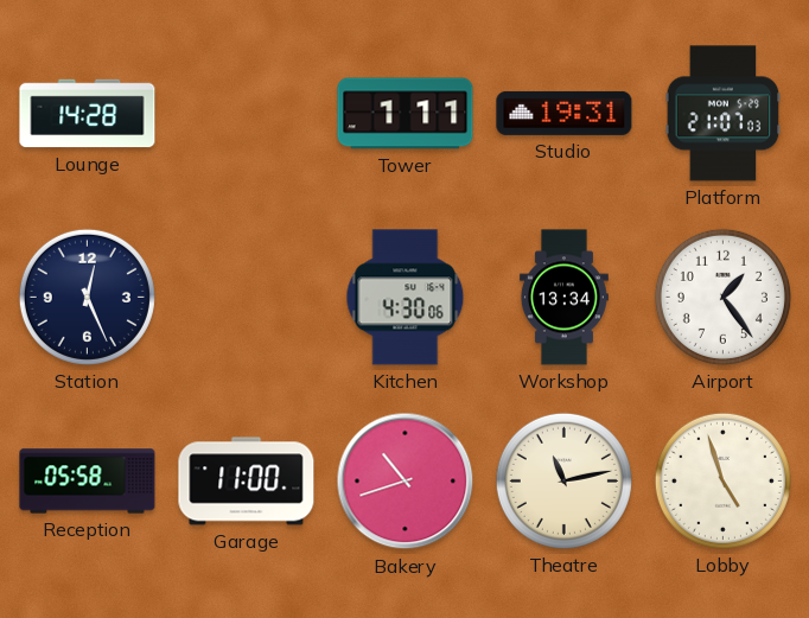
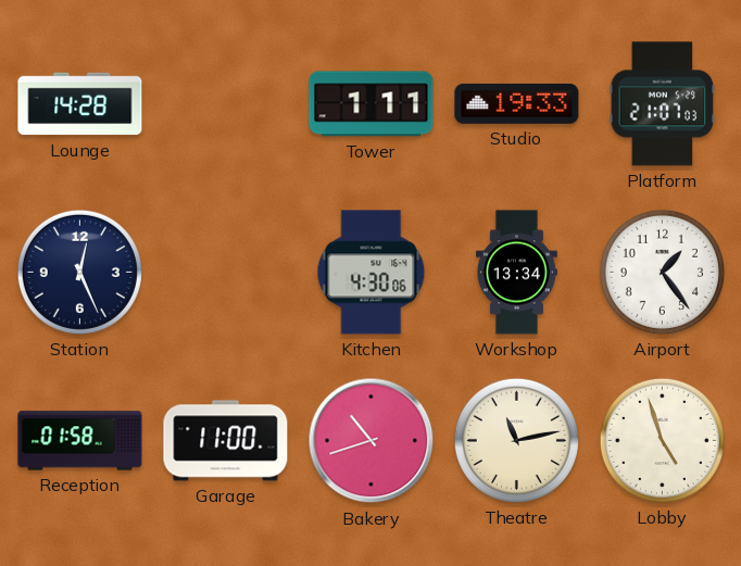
Studio: 19:31 -> 19:33
Reception: 05:58 -> 01:58
